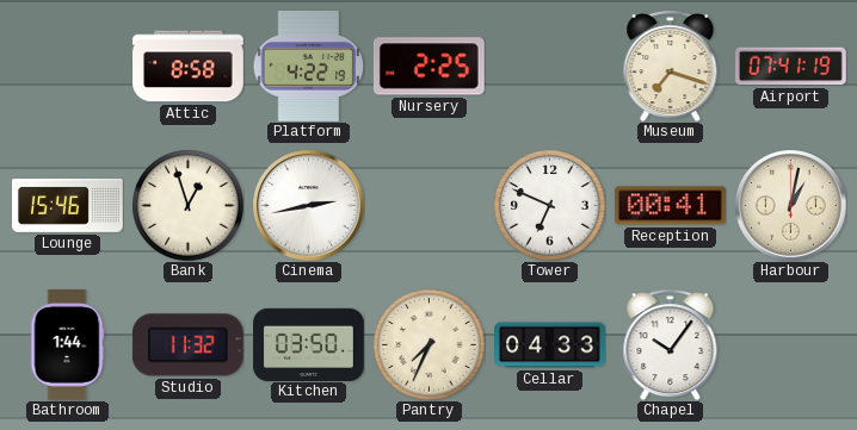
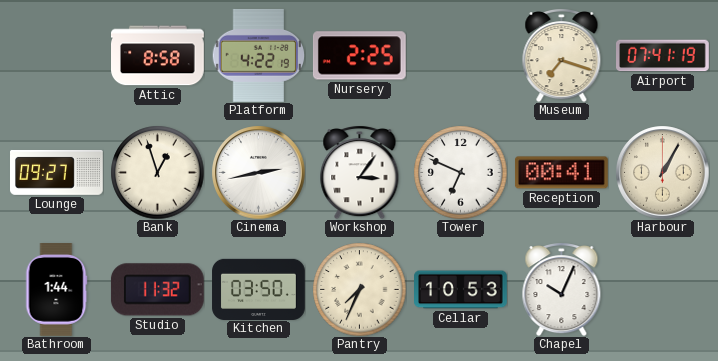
Lounge: 15:46 -> 09:27
Workshop: none -> 3:06
Harbour: 1:02 -> 1:05
Cellar: 04:33 -> 10:53
Chapel: 10:06 -> 10:04
